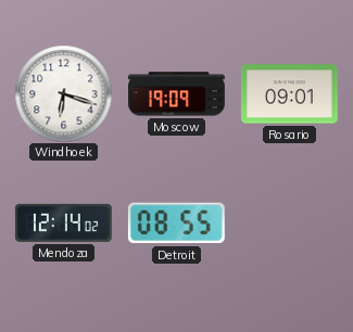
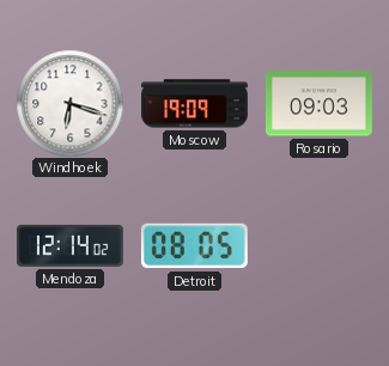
Rosario: 09:01 -> 09:03
Detroit: 08:55 -> 08:05
